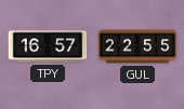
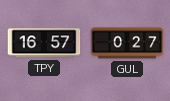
GUL: 22:55 -> 0:27
